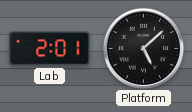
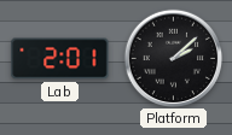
Platform: 5:08 -> 2:08
